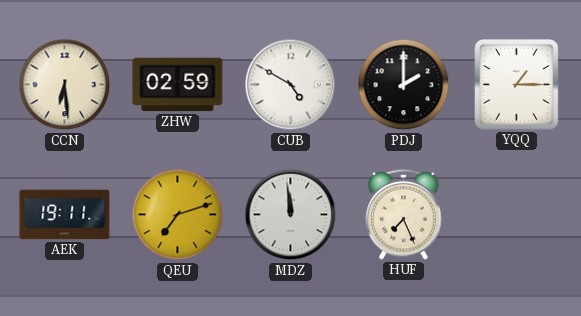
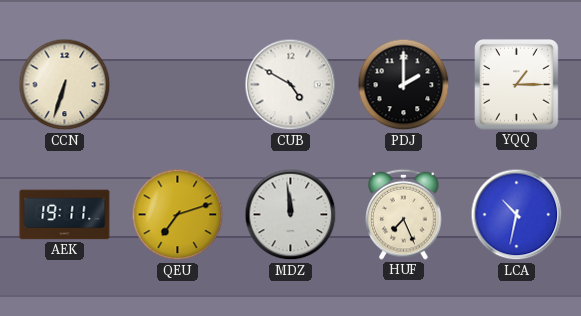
CCN: 6:29 -> 6:33
ZHW: 02:59 -> none
LCA: none -> 10:32
